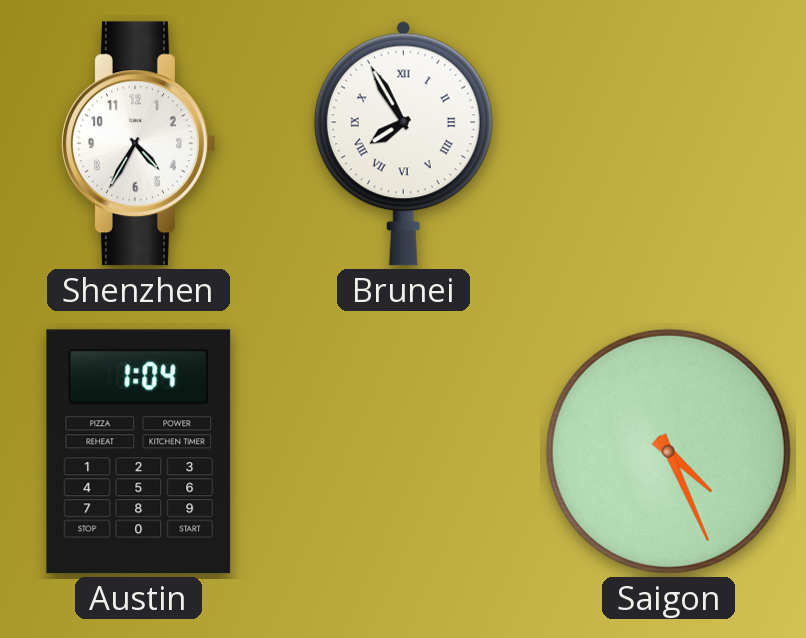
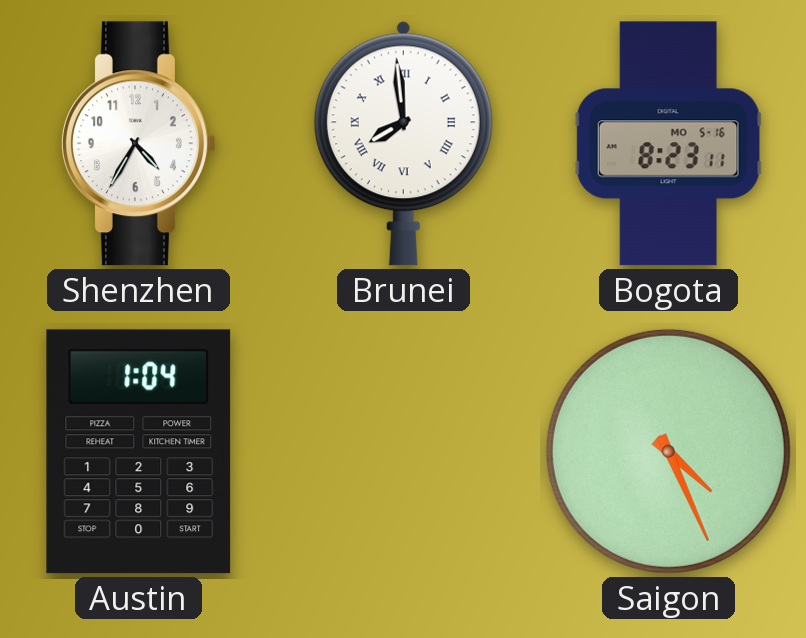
Brunei: 7:55 -> 7:59
Bogota: none -> 8:23
